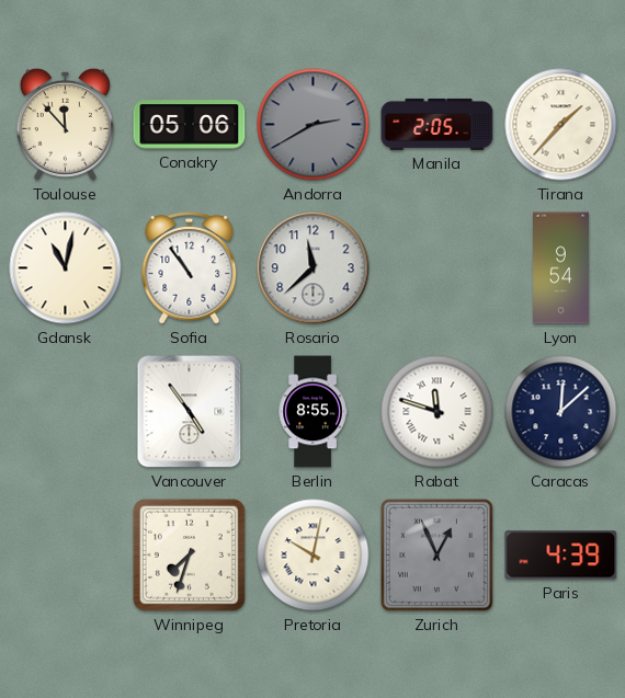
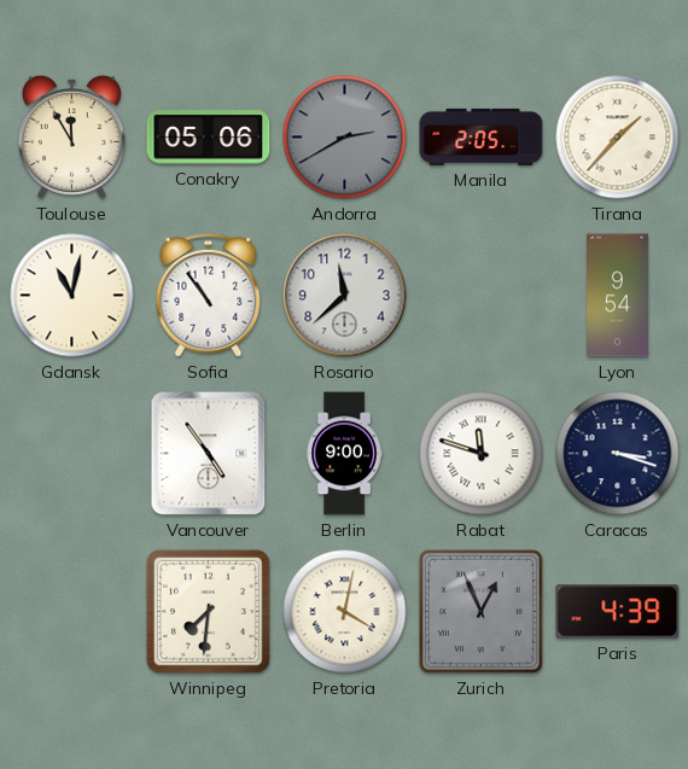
Toulouse: 11:53 -> 11:55
Berlin: 8:55 -> 9:00
Caracas: 12:08 -> 3:18
Winnipeg: 7:33 -> 7:31
Pretoria: 10:02 -> 4:02
